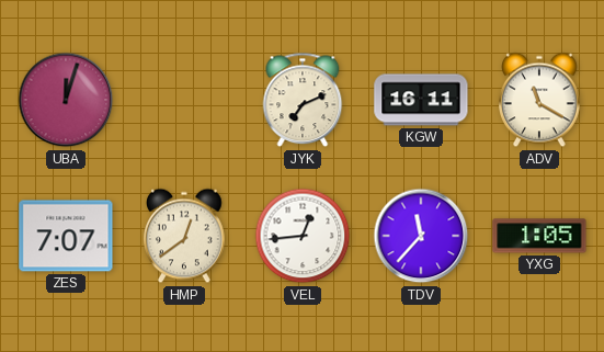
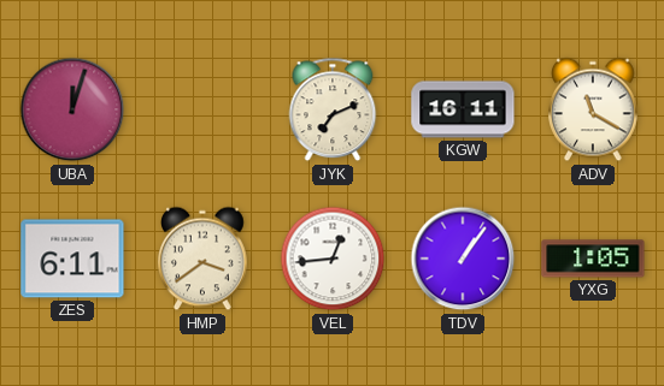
ZES: 7:07 -> 6:11
HMP: 12:39 -> 3:39
TDV: 11:37 -> 1:06
